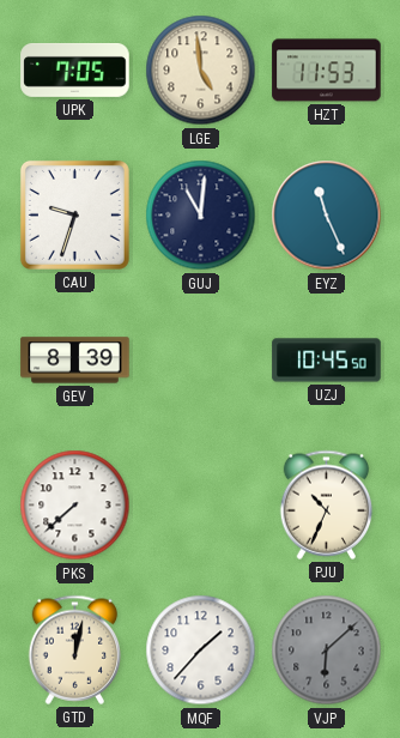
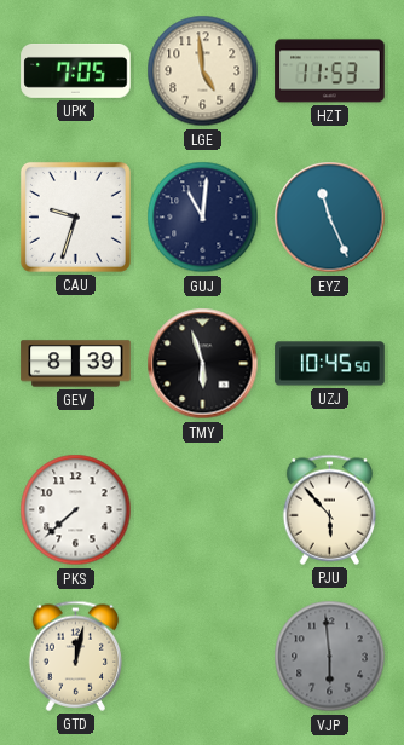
TMY: none -> 5:57
PJU: 10:34 -> 5:53
MQF: 1:37 -> none
VJP: 6:08 -> 5:59
